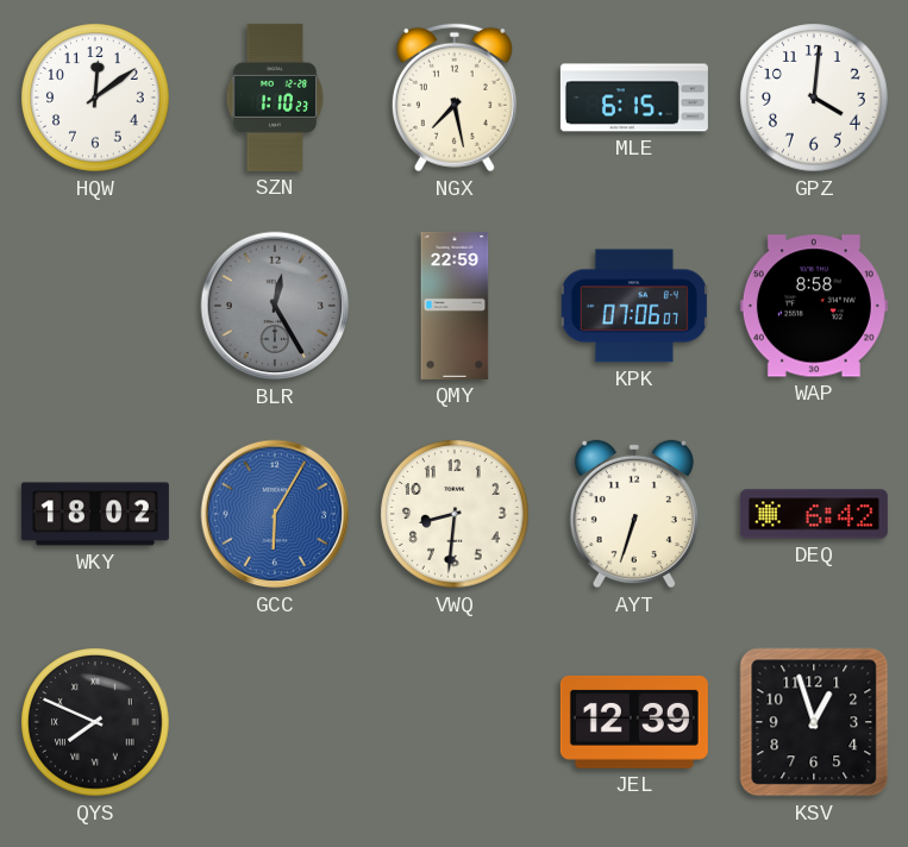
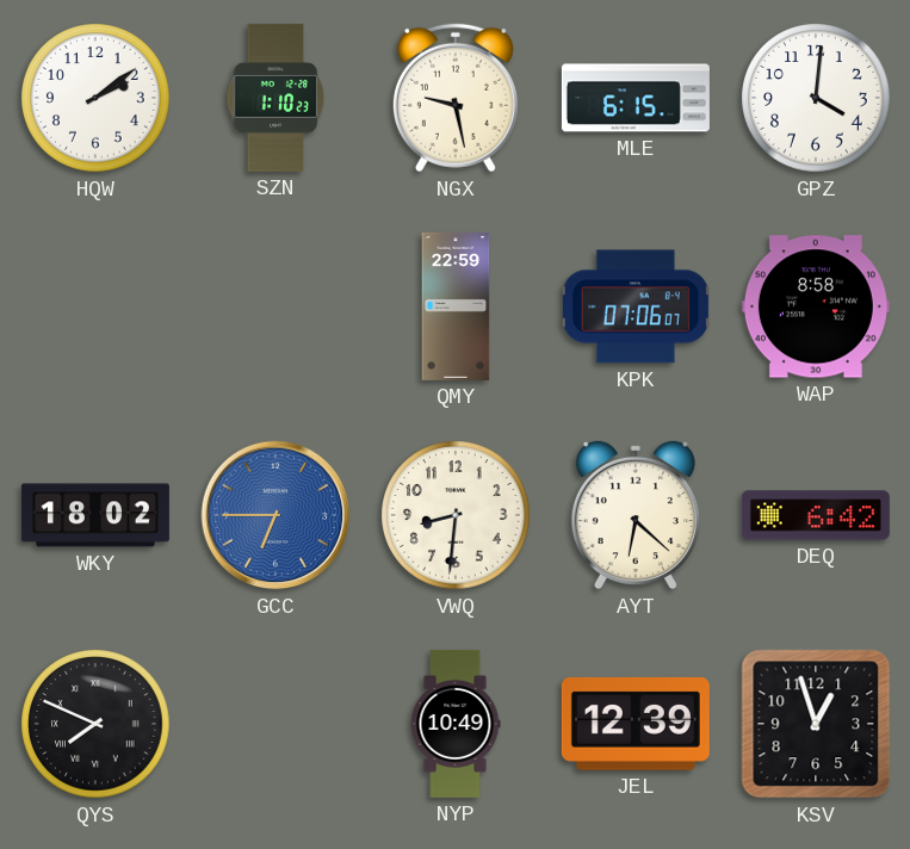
HQW: 12:09 -> 2:09
NGX: 7:28 -> 9:28
BLR: 12:25 -> none
GCC: 6:05 -> 6:45
AYT: 6:33 -> 6:22
NYP: none -> 10:49
